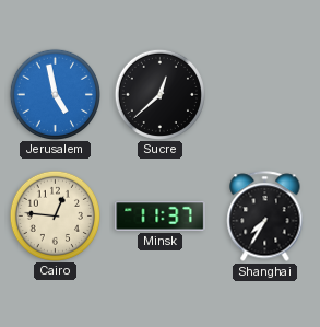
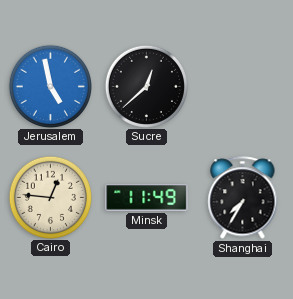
Minsk: 11:37 -> 11:49
